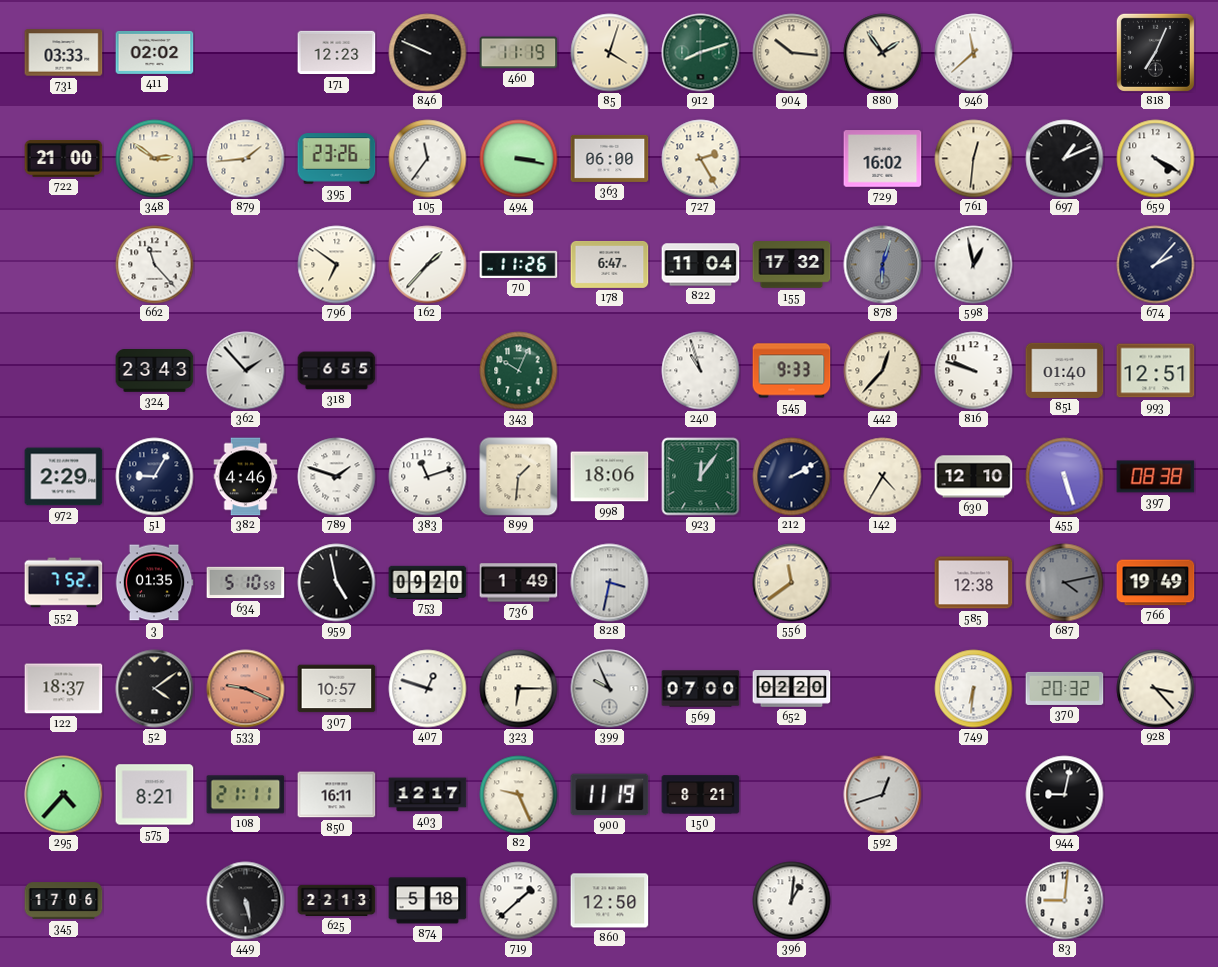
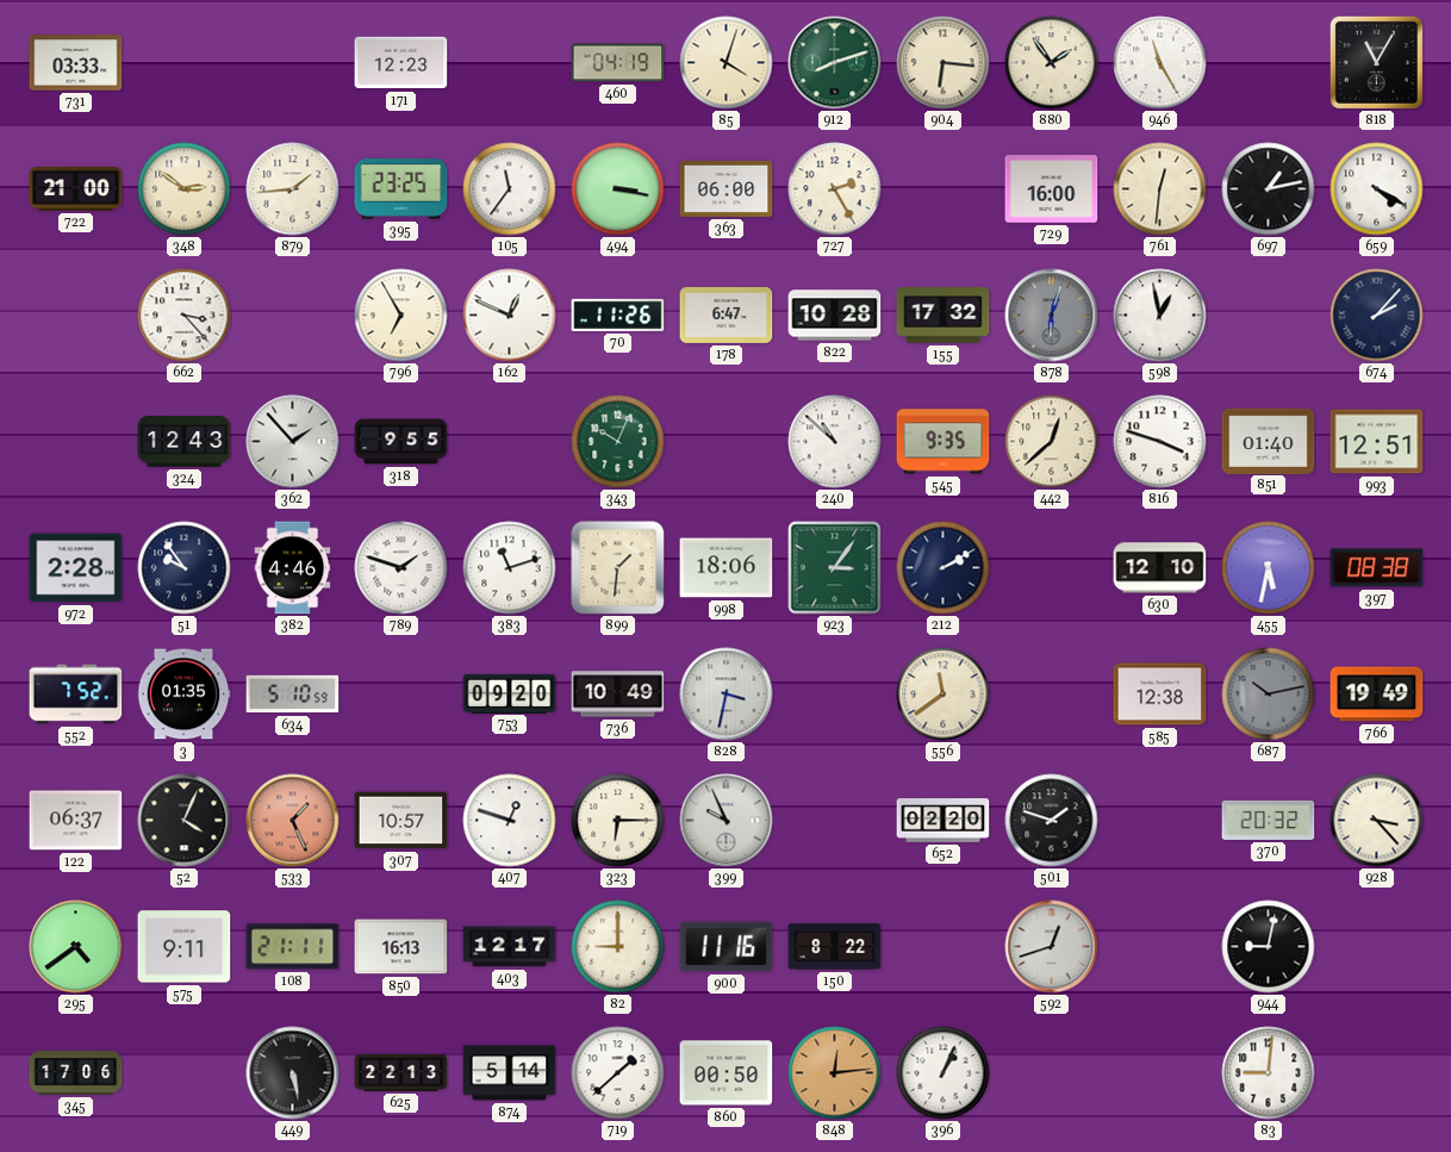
411: 02:02 -> none
846: 9:49 -> none
460: 11:19 -> 04:19
904: 10:16 -> 6:16
946: 11:38 -> 11:25
818: 7:04 -> 11:05
395: 23:26 -> 23:25
729: 16:02 -> 16:00
697: 1:11 -> 1:13
662: 11:23 -> 3:23
796: 6:51 -> 6:55
162: 1:37 -> 12:49
822: 11:04 -> 10:28
324: 23:43 -> 12:43
318: 6:55 -> 9:55
240: 10:57 -> 10:52
545: 9:33 -> 9:35
442: 12:37 -> 12:38
816: 9:48 -> 3:48
972: 2:29 -> 2:28
51: 9:05 -> 9:54
923: 12:06 -> 3:06
142: 4:35 -> none
455: 5:27 -> 5:32
959: 4:58 -> none
736: 1:49 -> 10:49
687: 4:13 -> 10:13
122: 18:37 -> 06:37
52: 4:09 -> 4:04
533: 9:19 -> 1:26
569: 07:00 -> none
501: none -> 1:48
749: 6:31 -> none
295: 4:37 -> 4:39
575: 8:21 -> 9:11
850: 16:11 -> 16:13
82: 9:26 -> 9:00
900: 11:19 -> 11:16
150: 8:21 -> 8:22
874: 5:18 -> 5:14
860: 12:50 -> 00:50
848: none -> 12:14
396: 1:01 -> 1:04
